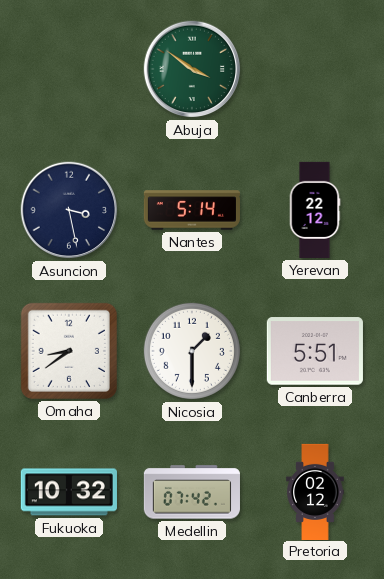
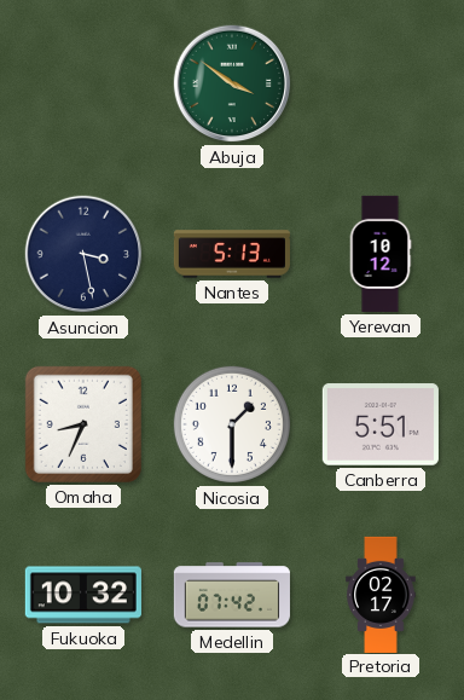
Nantes: 5:14 -> 5:13
Yerevan: 22:12 -> 10:12
Omaha: 8:39 -> 8:34
Pretoria: 02:12 -> 02:17
